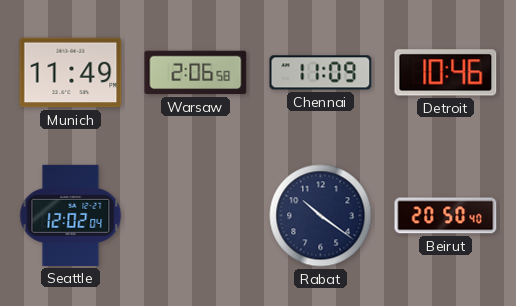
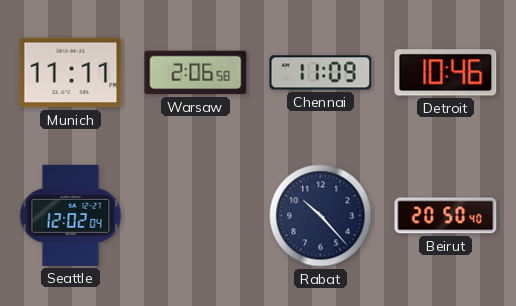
Munich: 11:49 -> 11:11
Rabat: 10:21 -> 10:23
